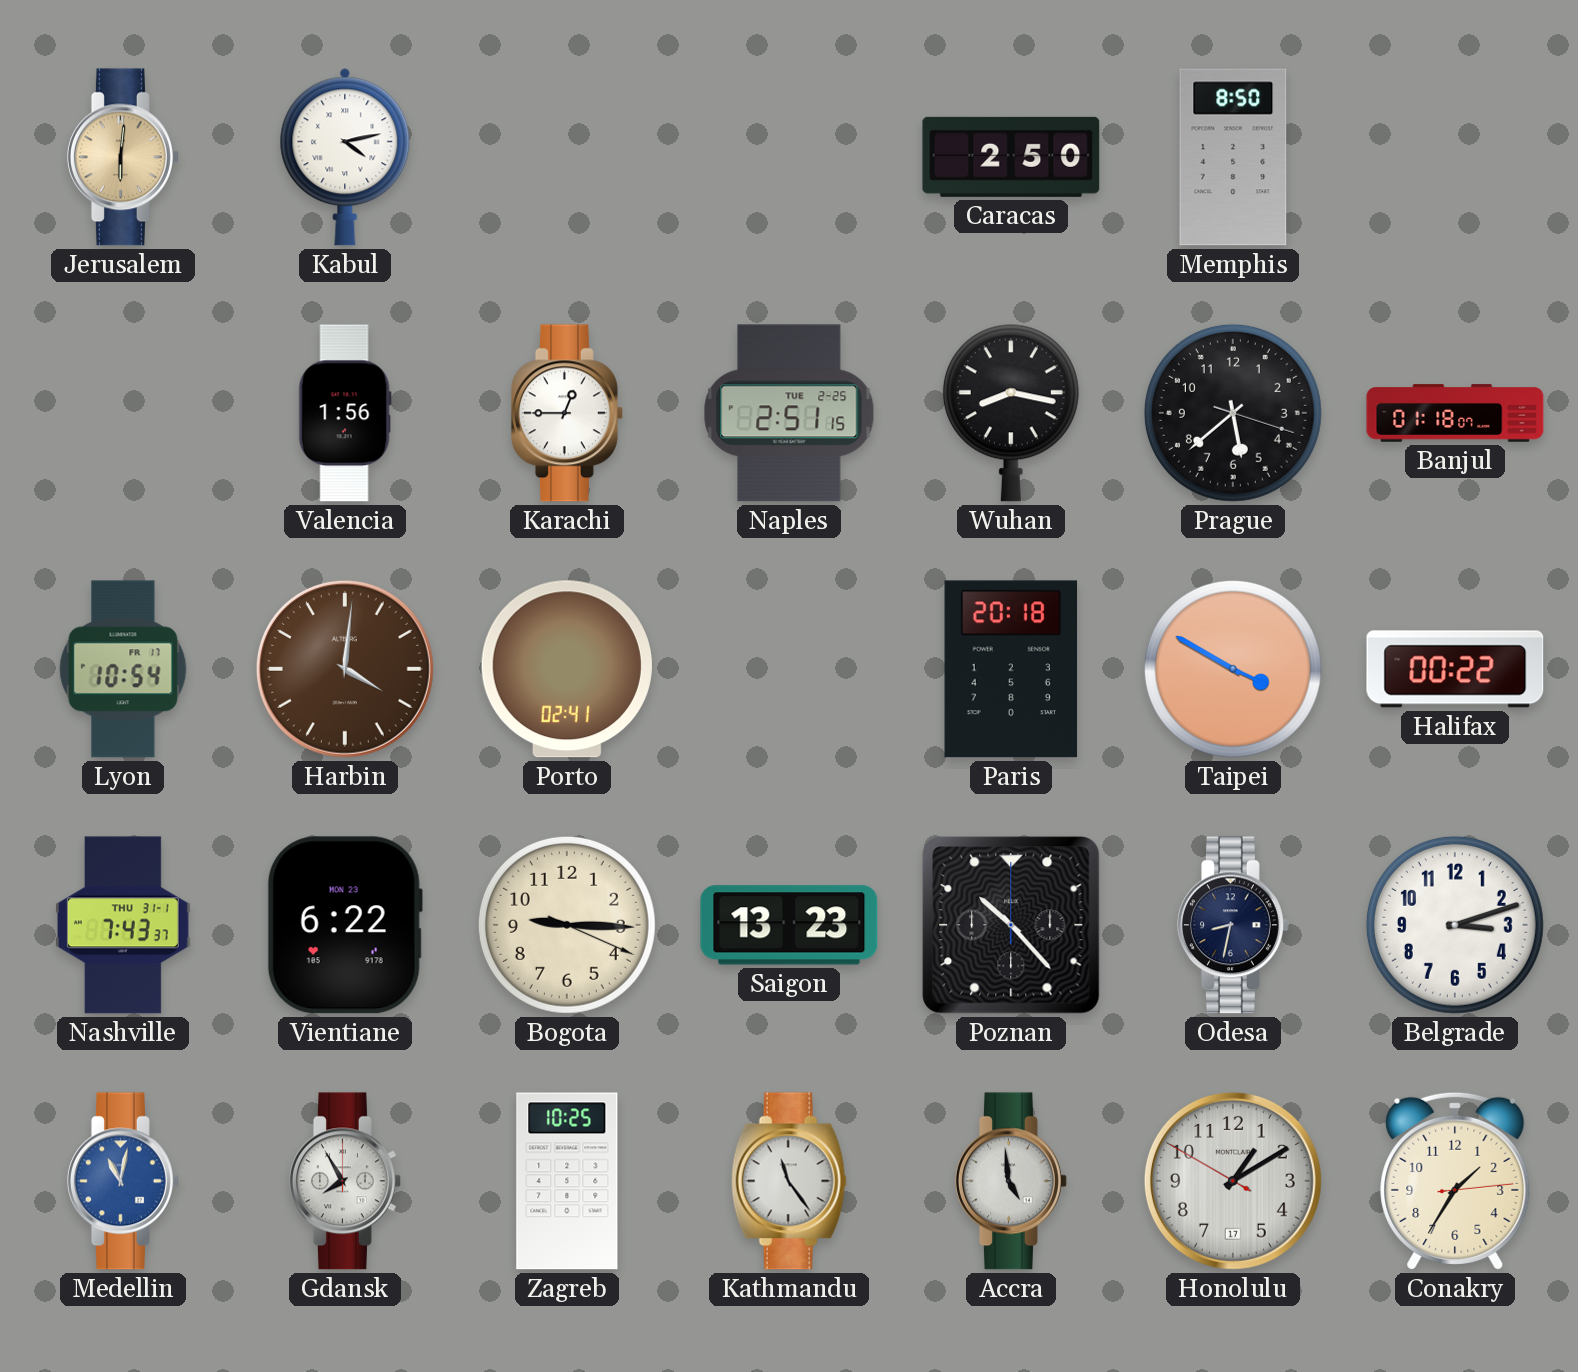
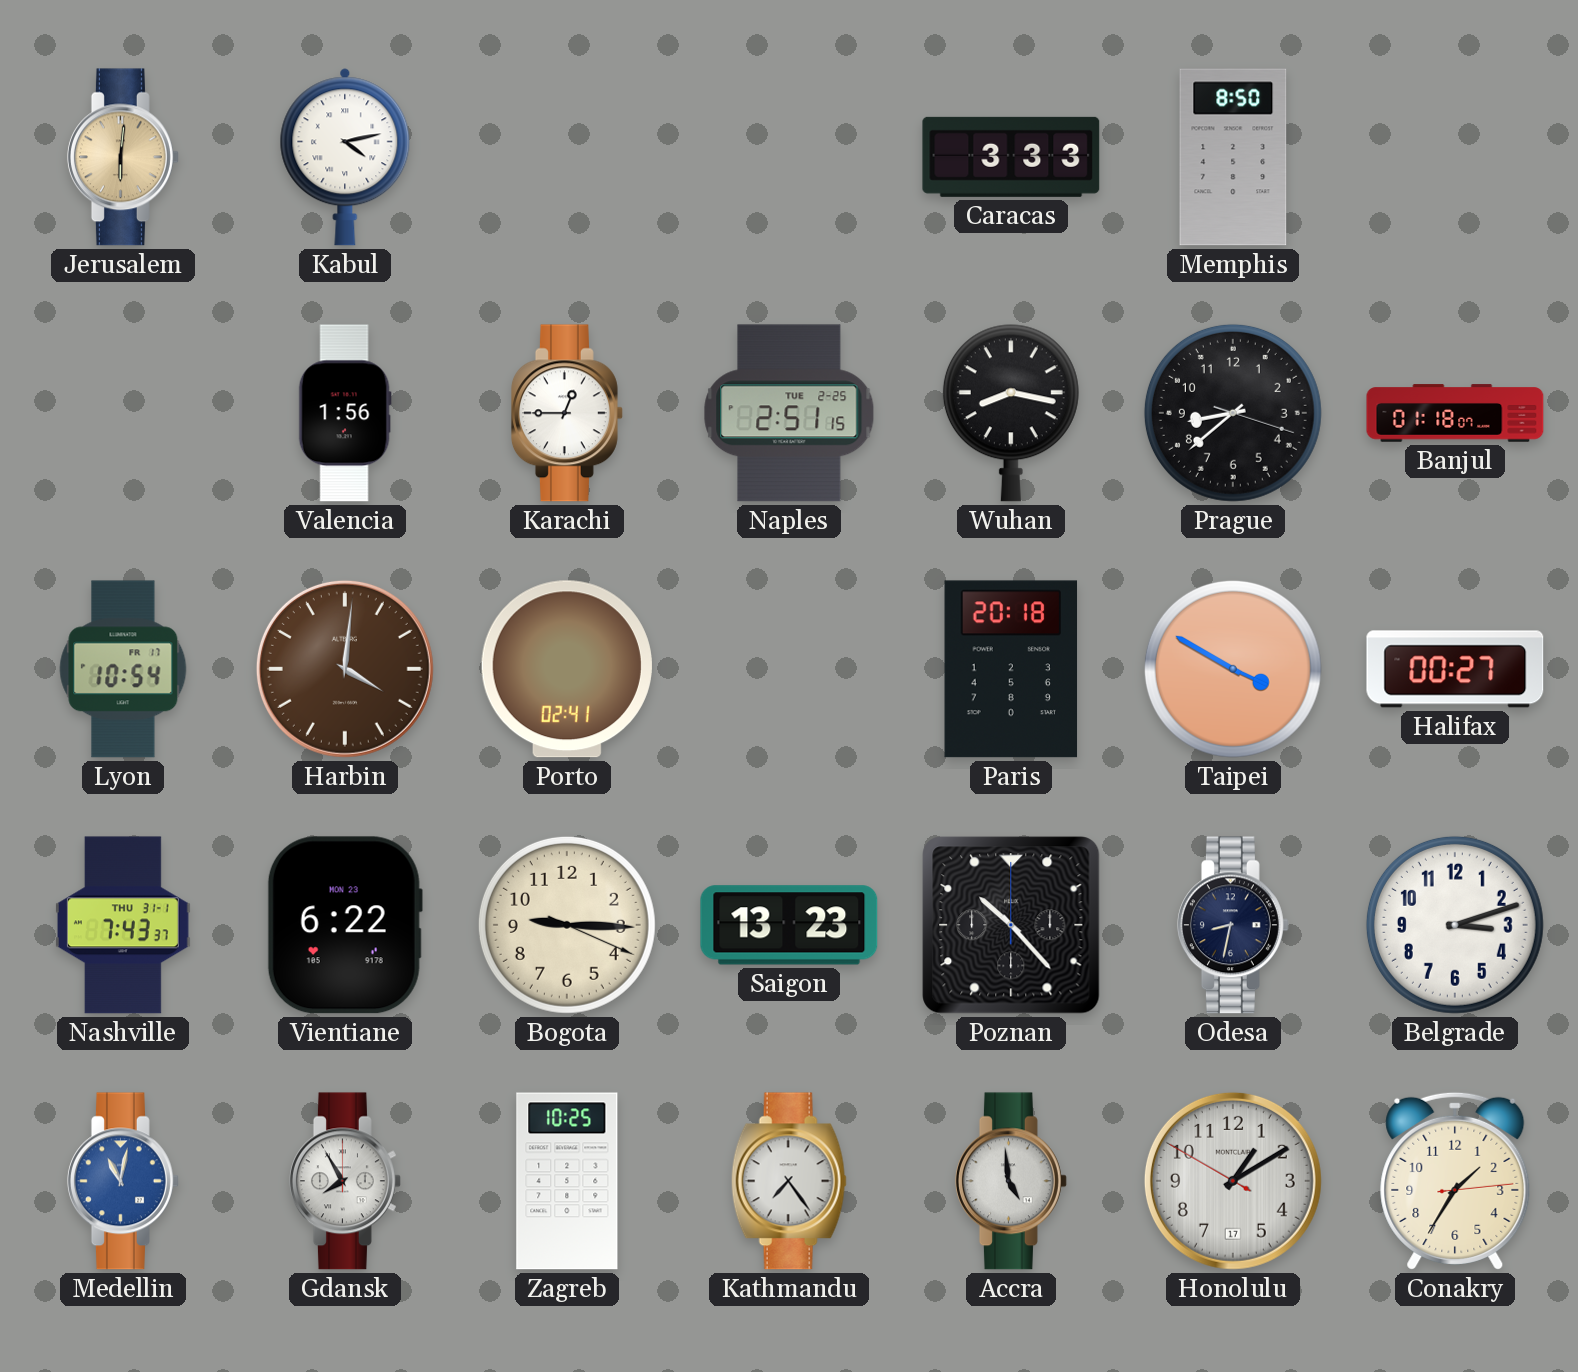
Caracas: 2:50 -> 3:33
Prague: 5:38 -> 8:38
Halifax: 00:22 -> 00:27
Kathmandu: 11:24 -> 7:24
